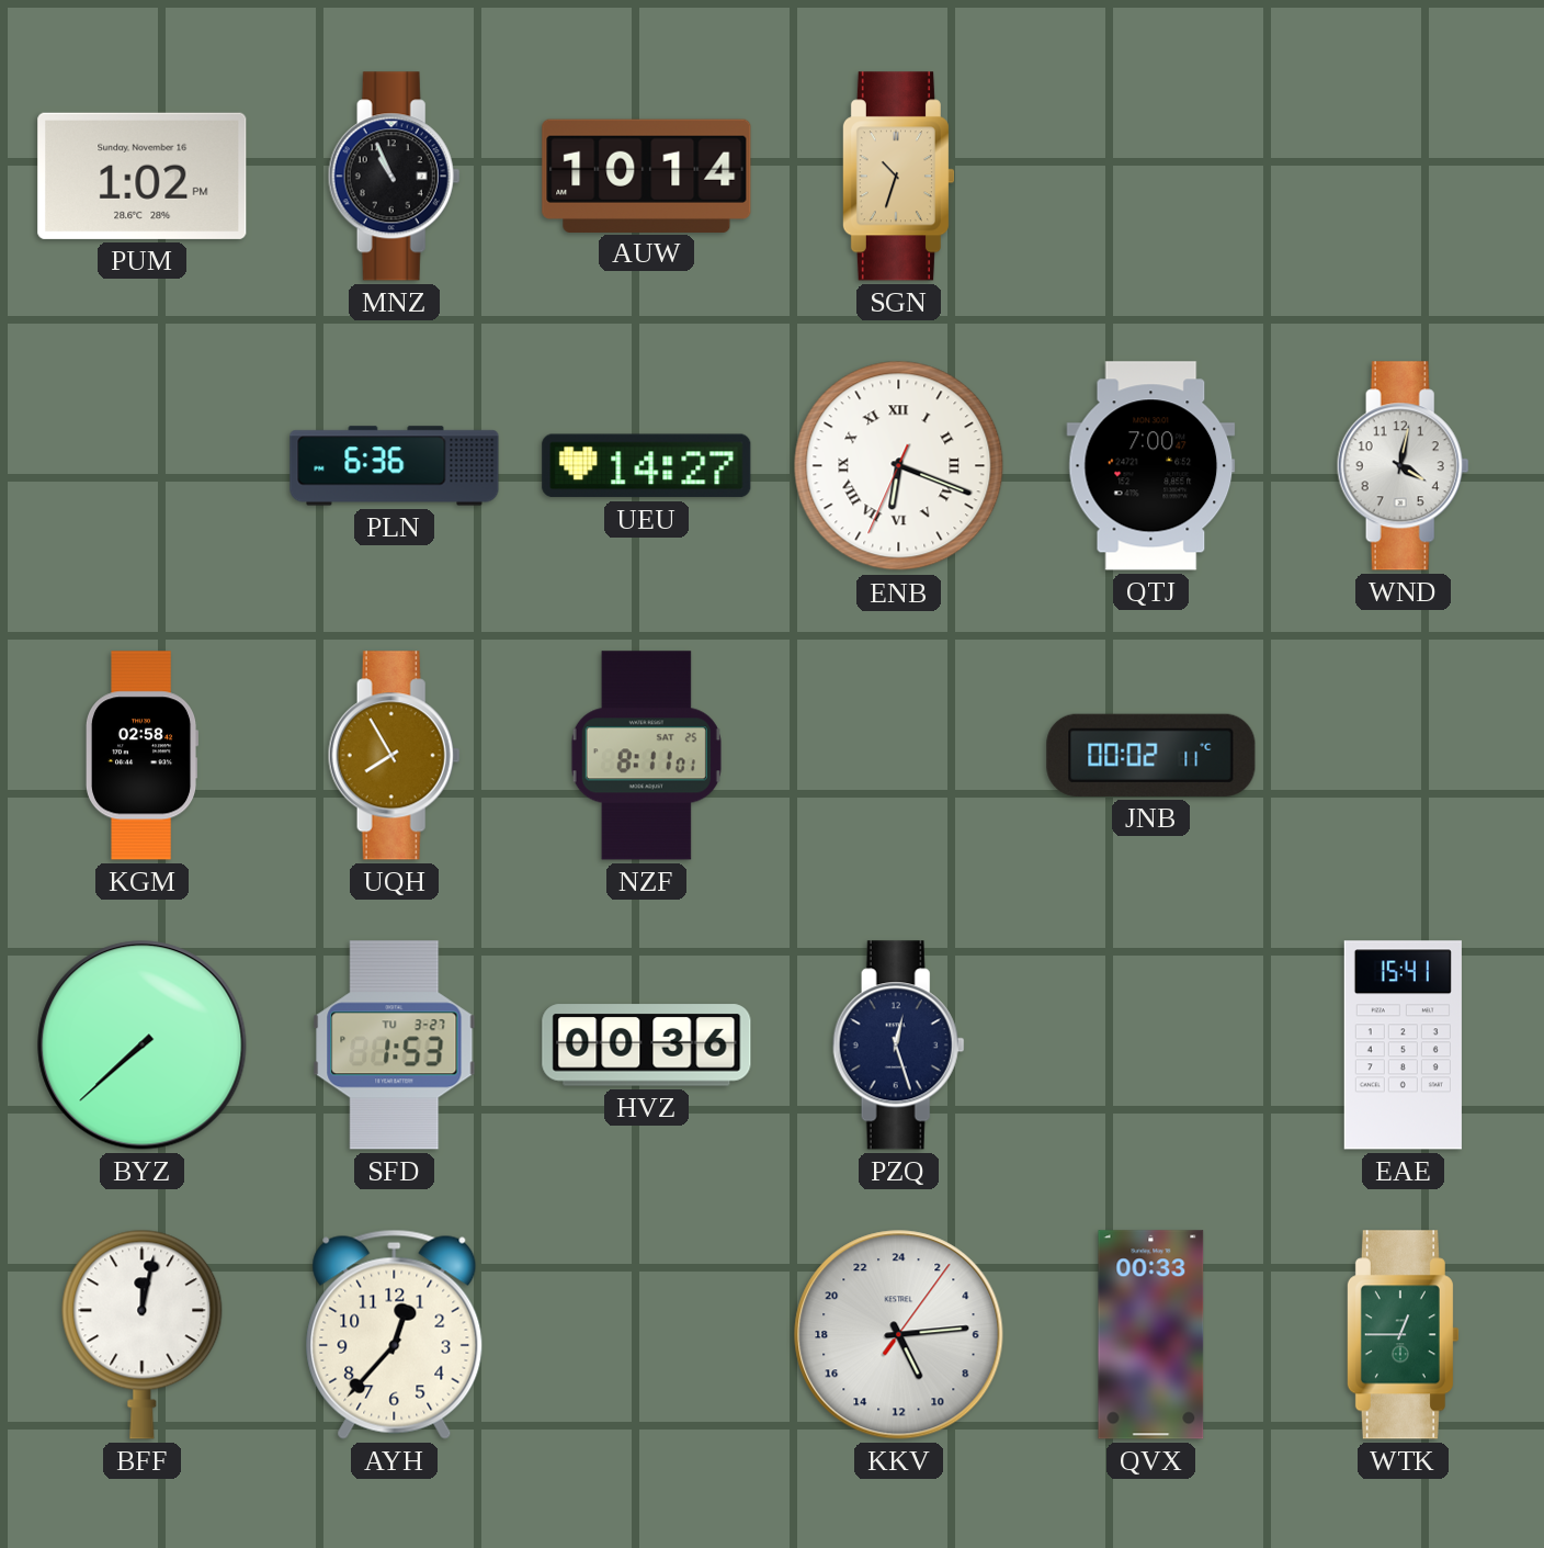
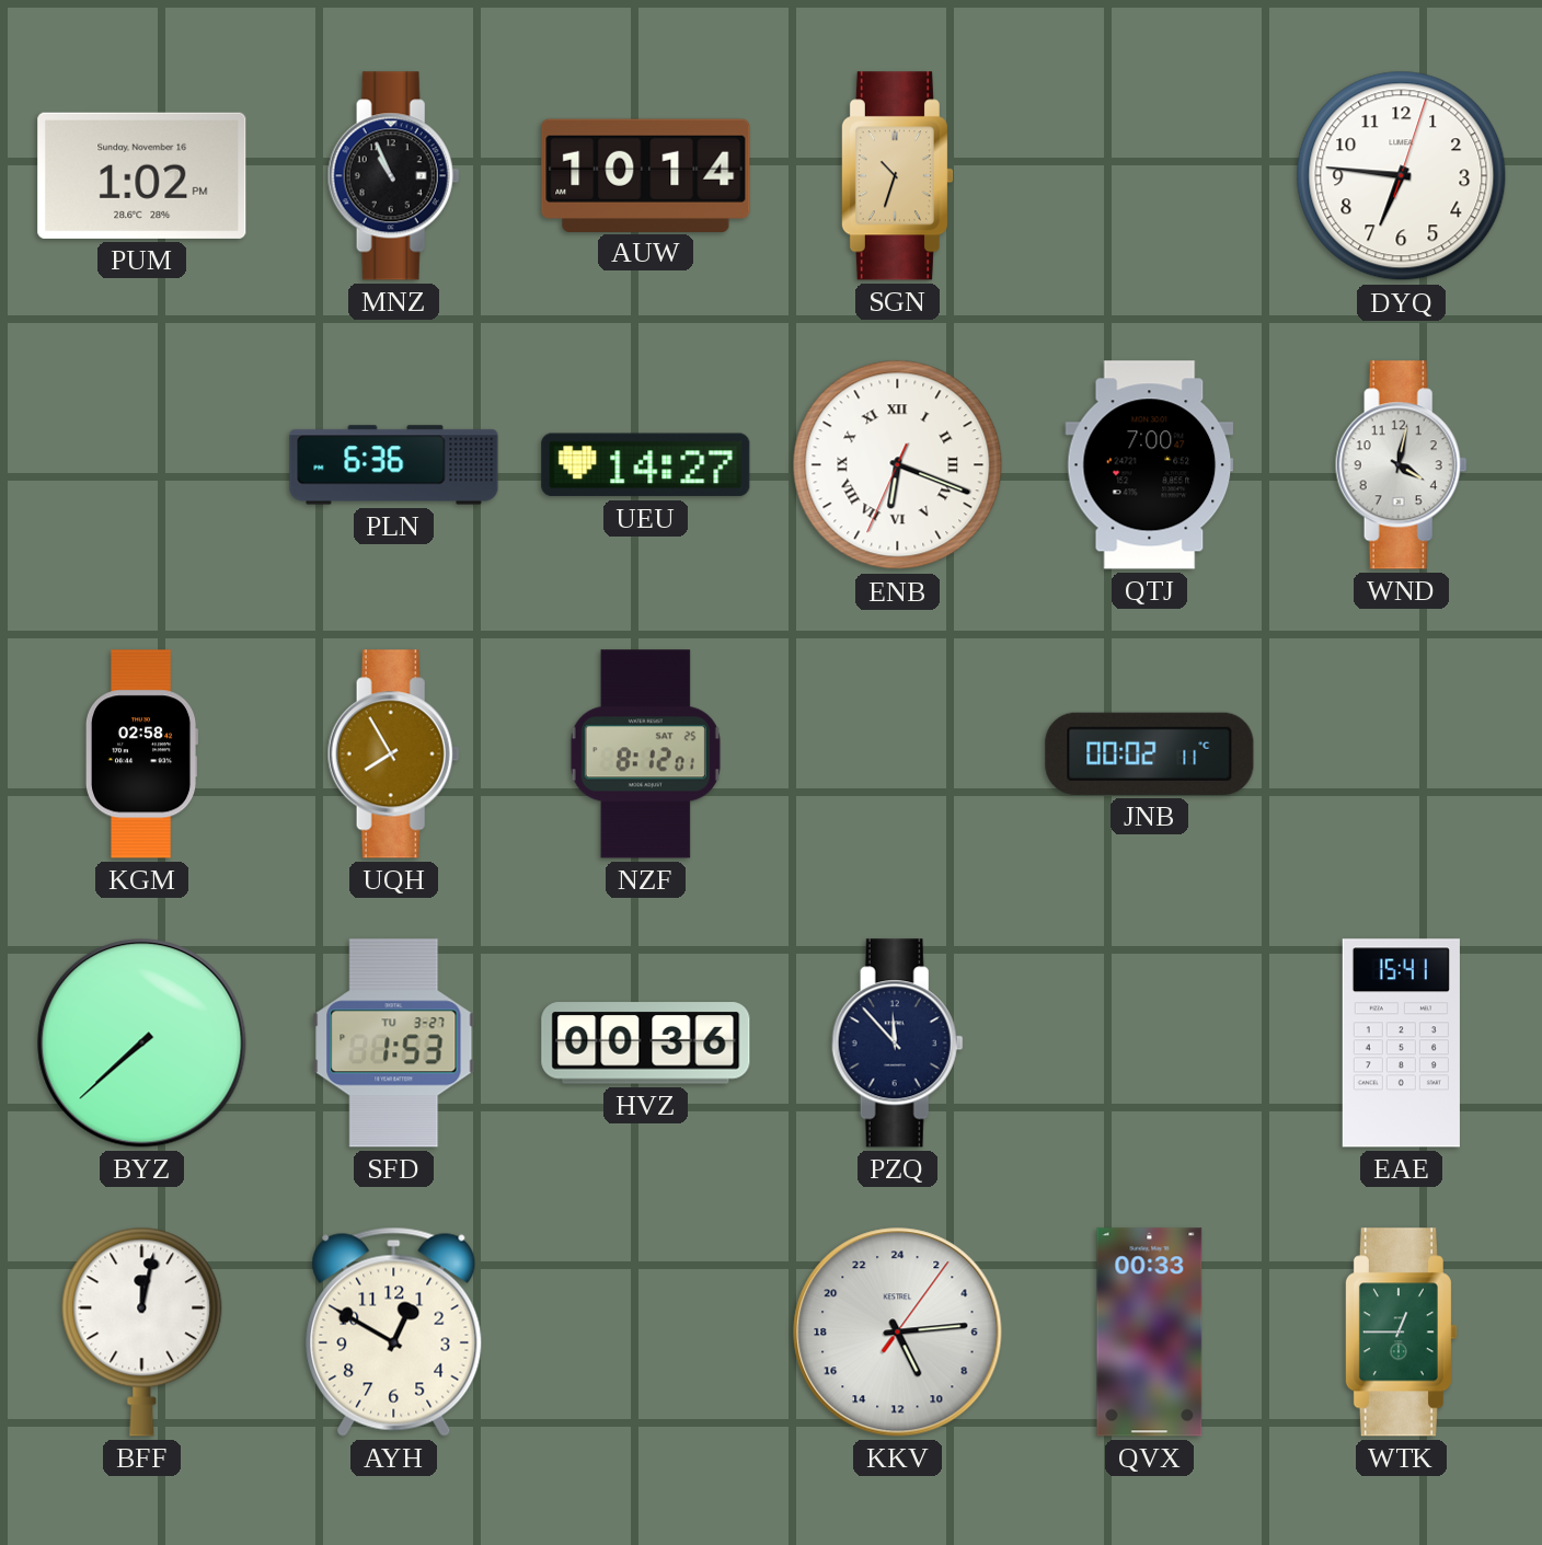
DYQ: none -> 6:46
NZF: 8:11 -> 8:12
PZQ: 12:27 -> 11:53
AYH: 12:37 -> 12:50
